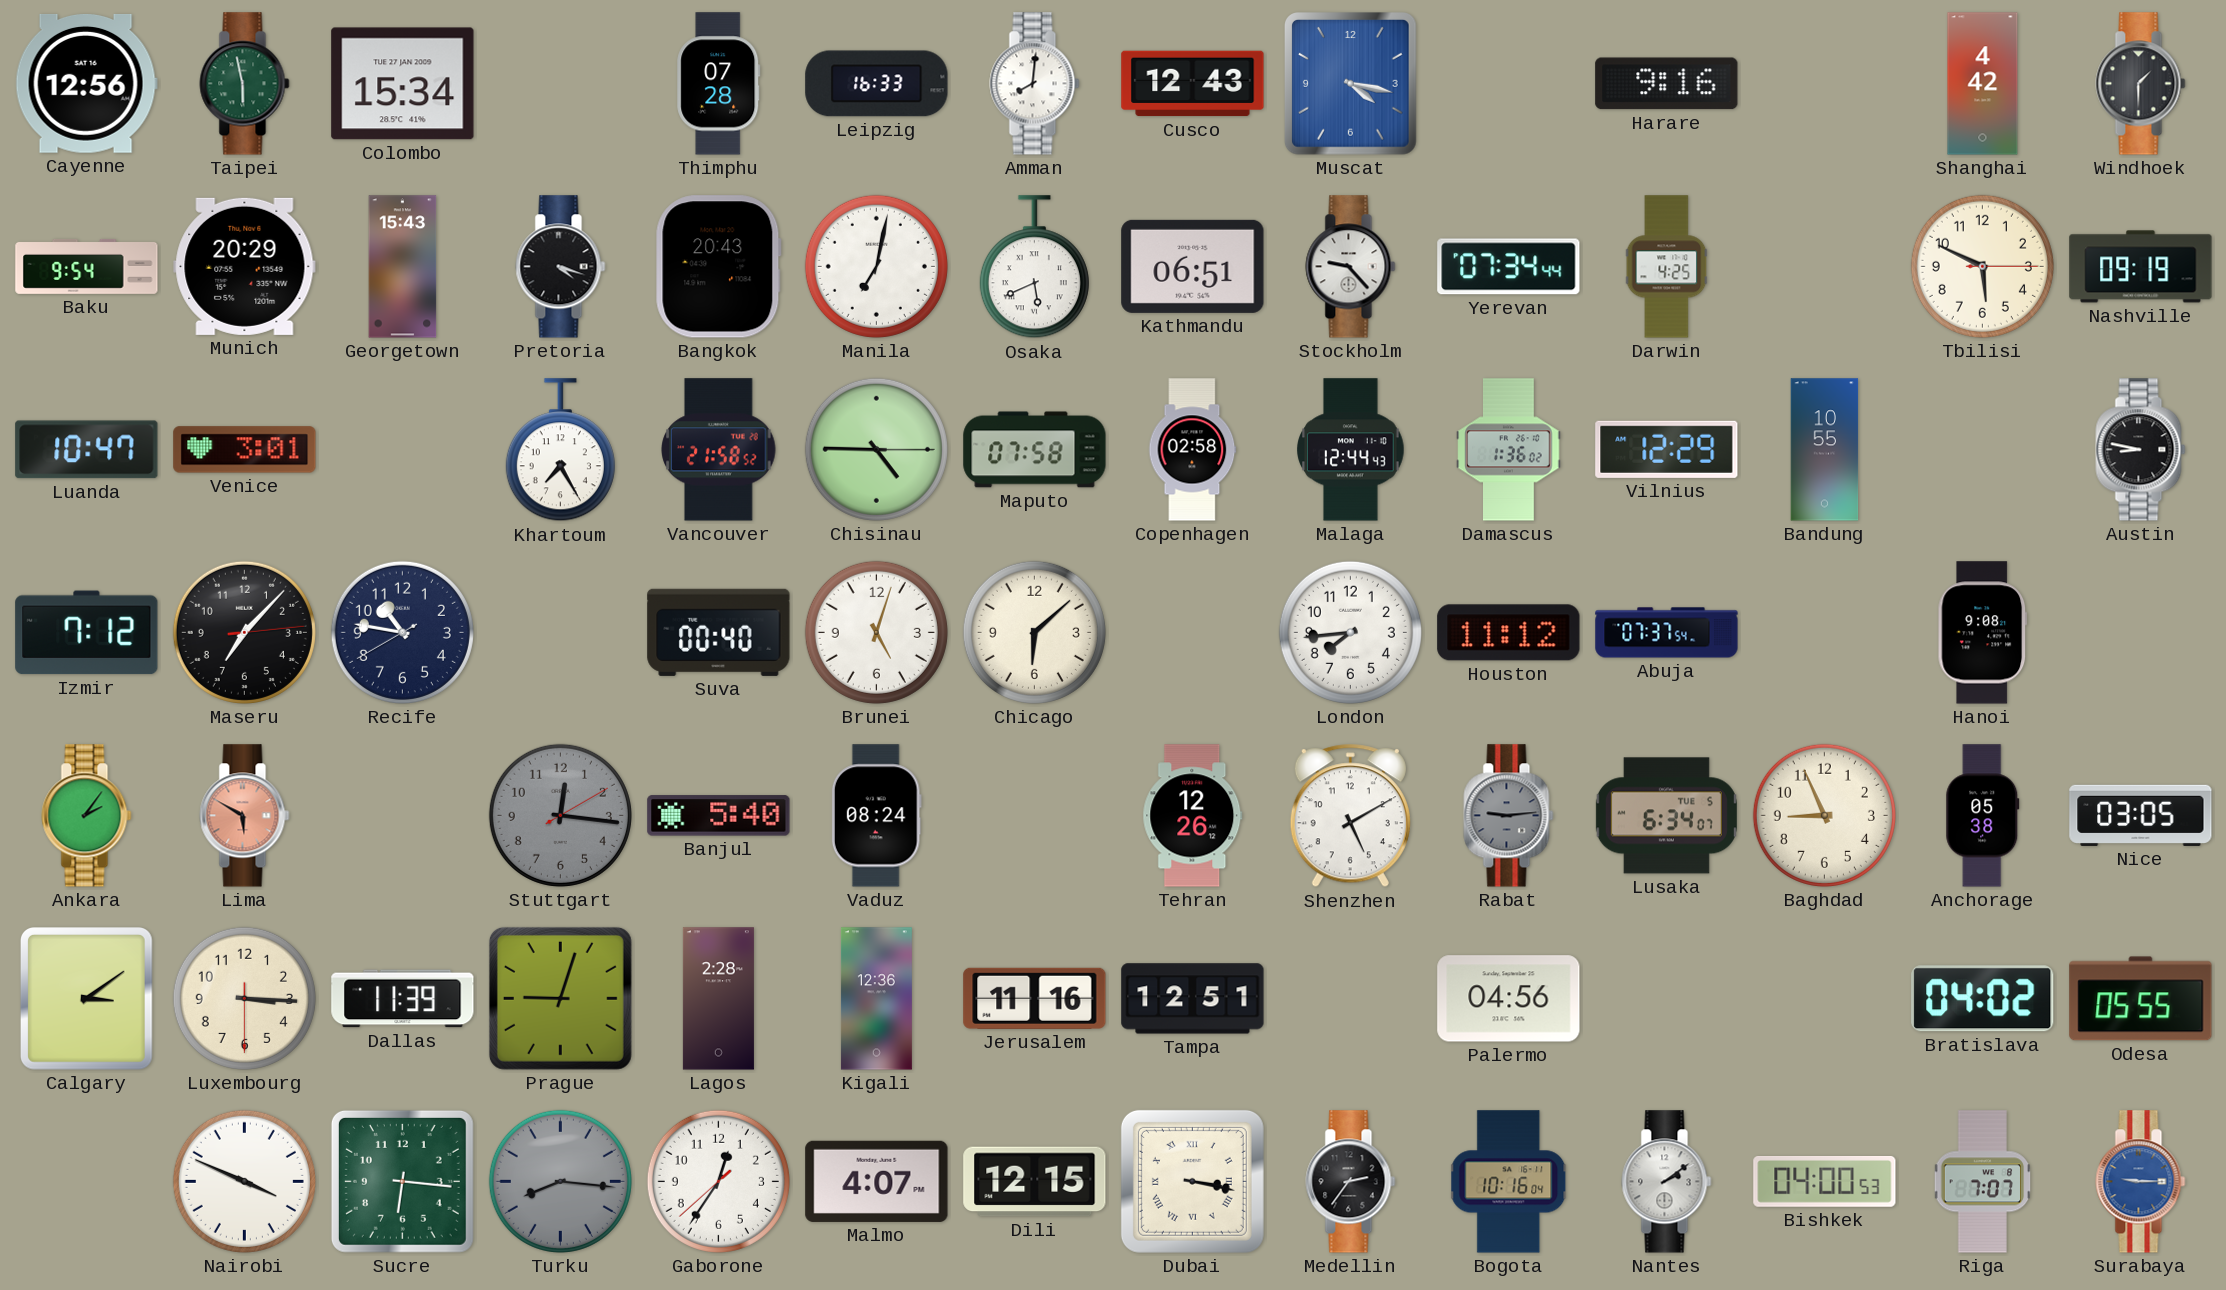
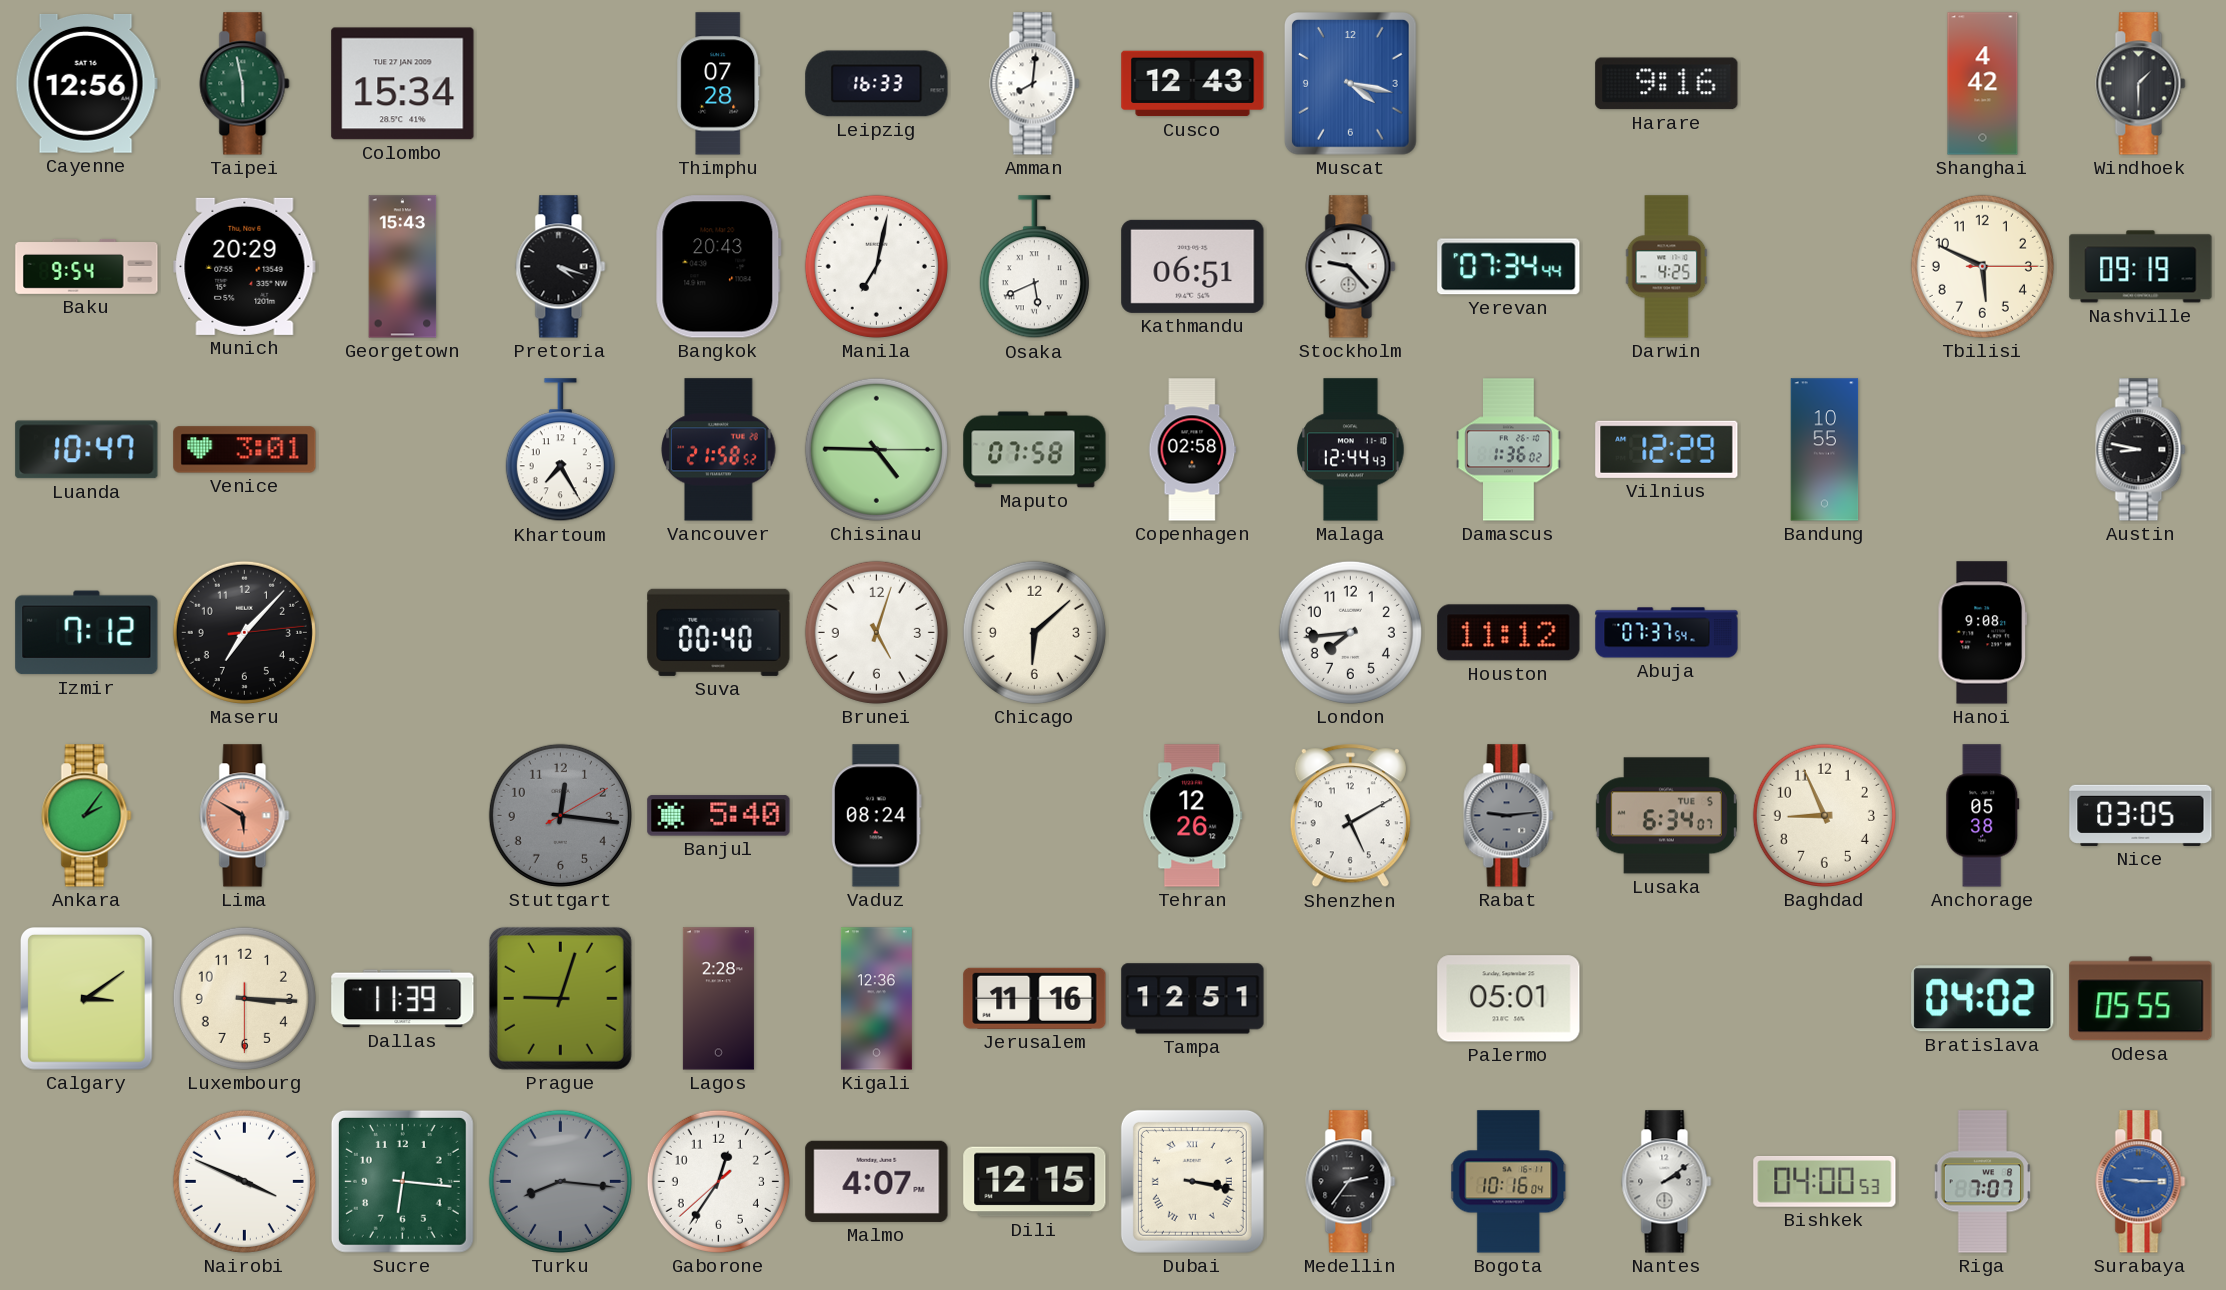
Recife: 10:46 -> none
Palermo: 04:56 -> 05:01
